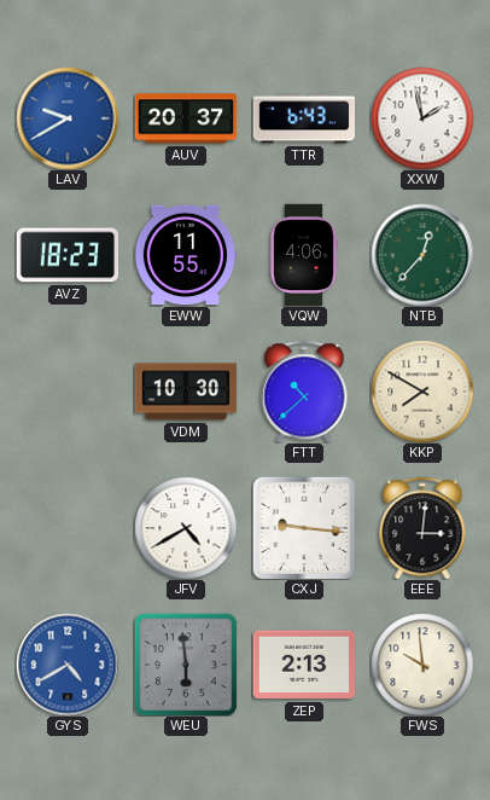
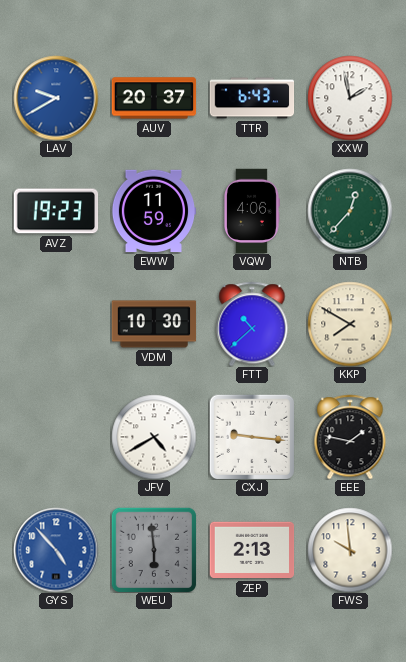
AVZ: 18:23 -> 19:23
EWW: 11:55 -> 11:59
EEE: 3:01 -> 1:47
GYS: 4:40 -> 4:53
